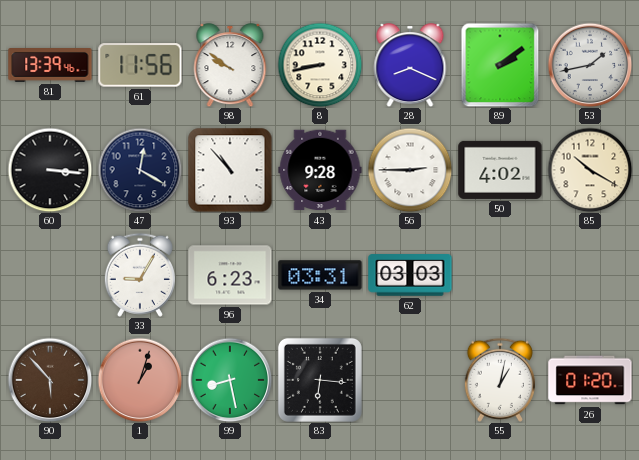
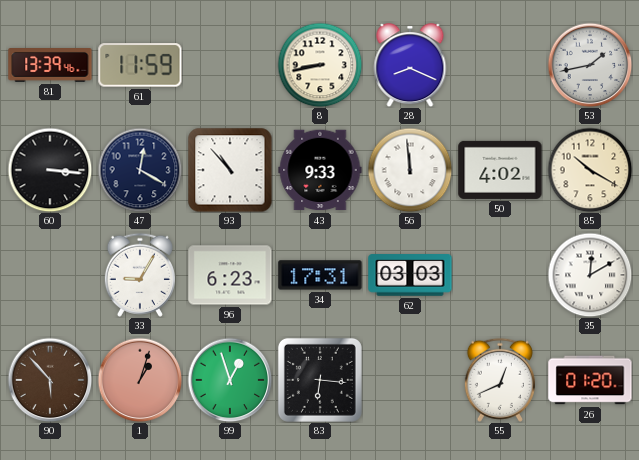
61: 11:56 -> 11:59
98: 9:51 -> none
89: 2:09 -> none
43: 9:28 -> 9:33
56: 2:45 -> 11:59
34: 03:31 -> 17:31
35: none -> 12:10
99: 8:28 -> 12:57
55: 1:02 -> 12:41
